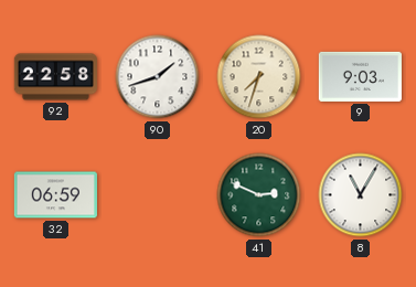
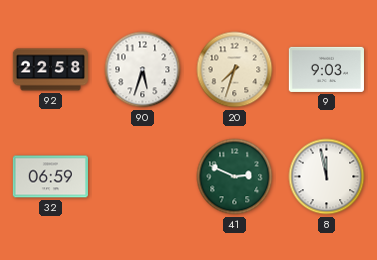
90: 1:42 -> 5:33
8: 11:05 -> 11:58
